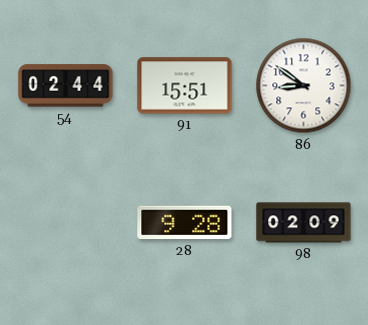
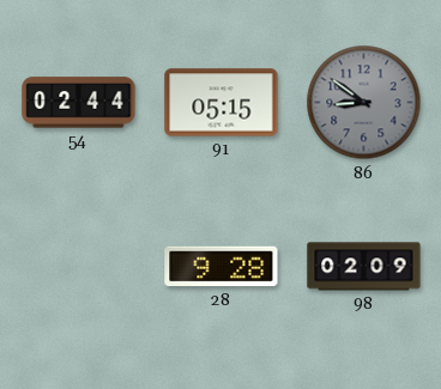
91: 15:51 -> 05:15
86 dial: white -> grey
